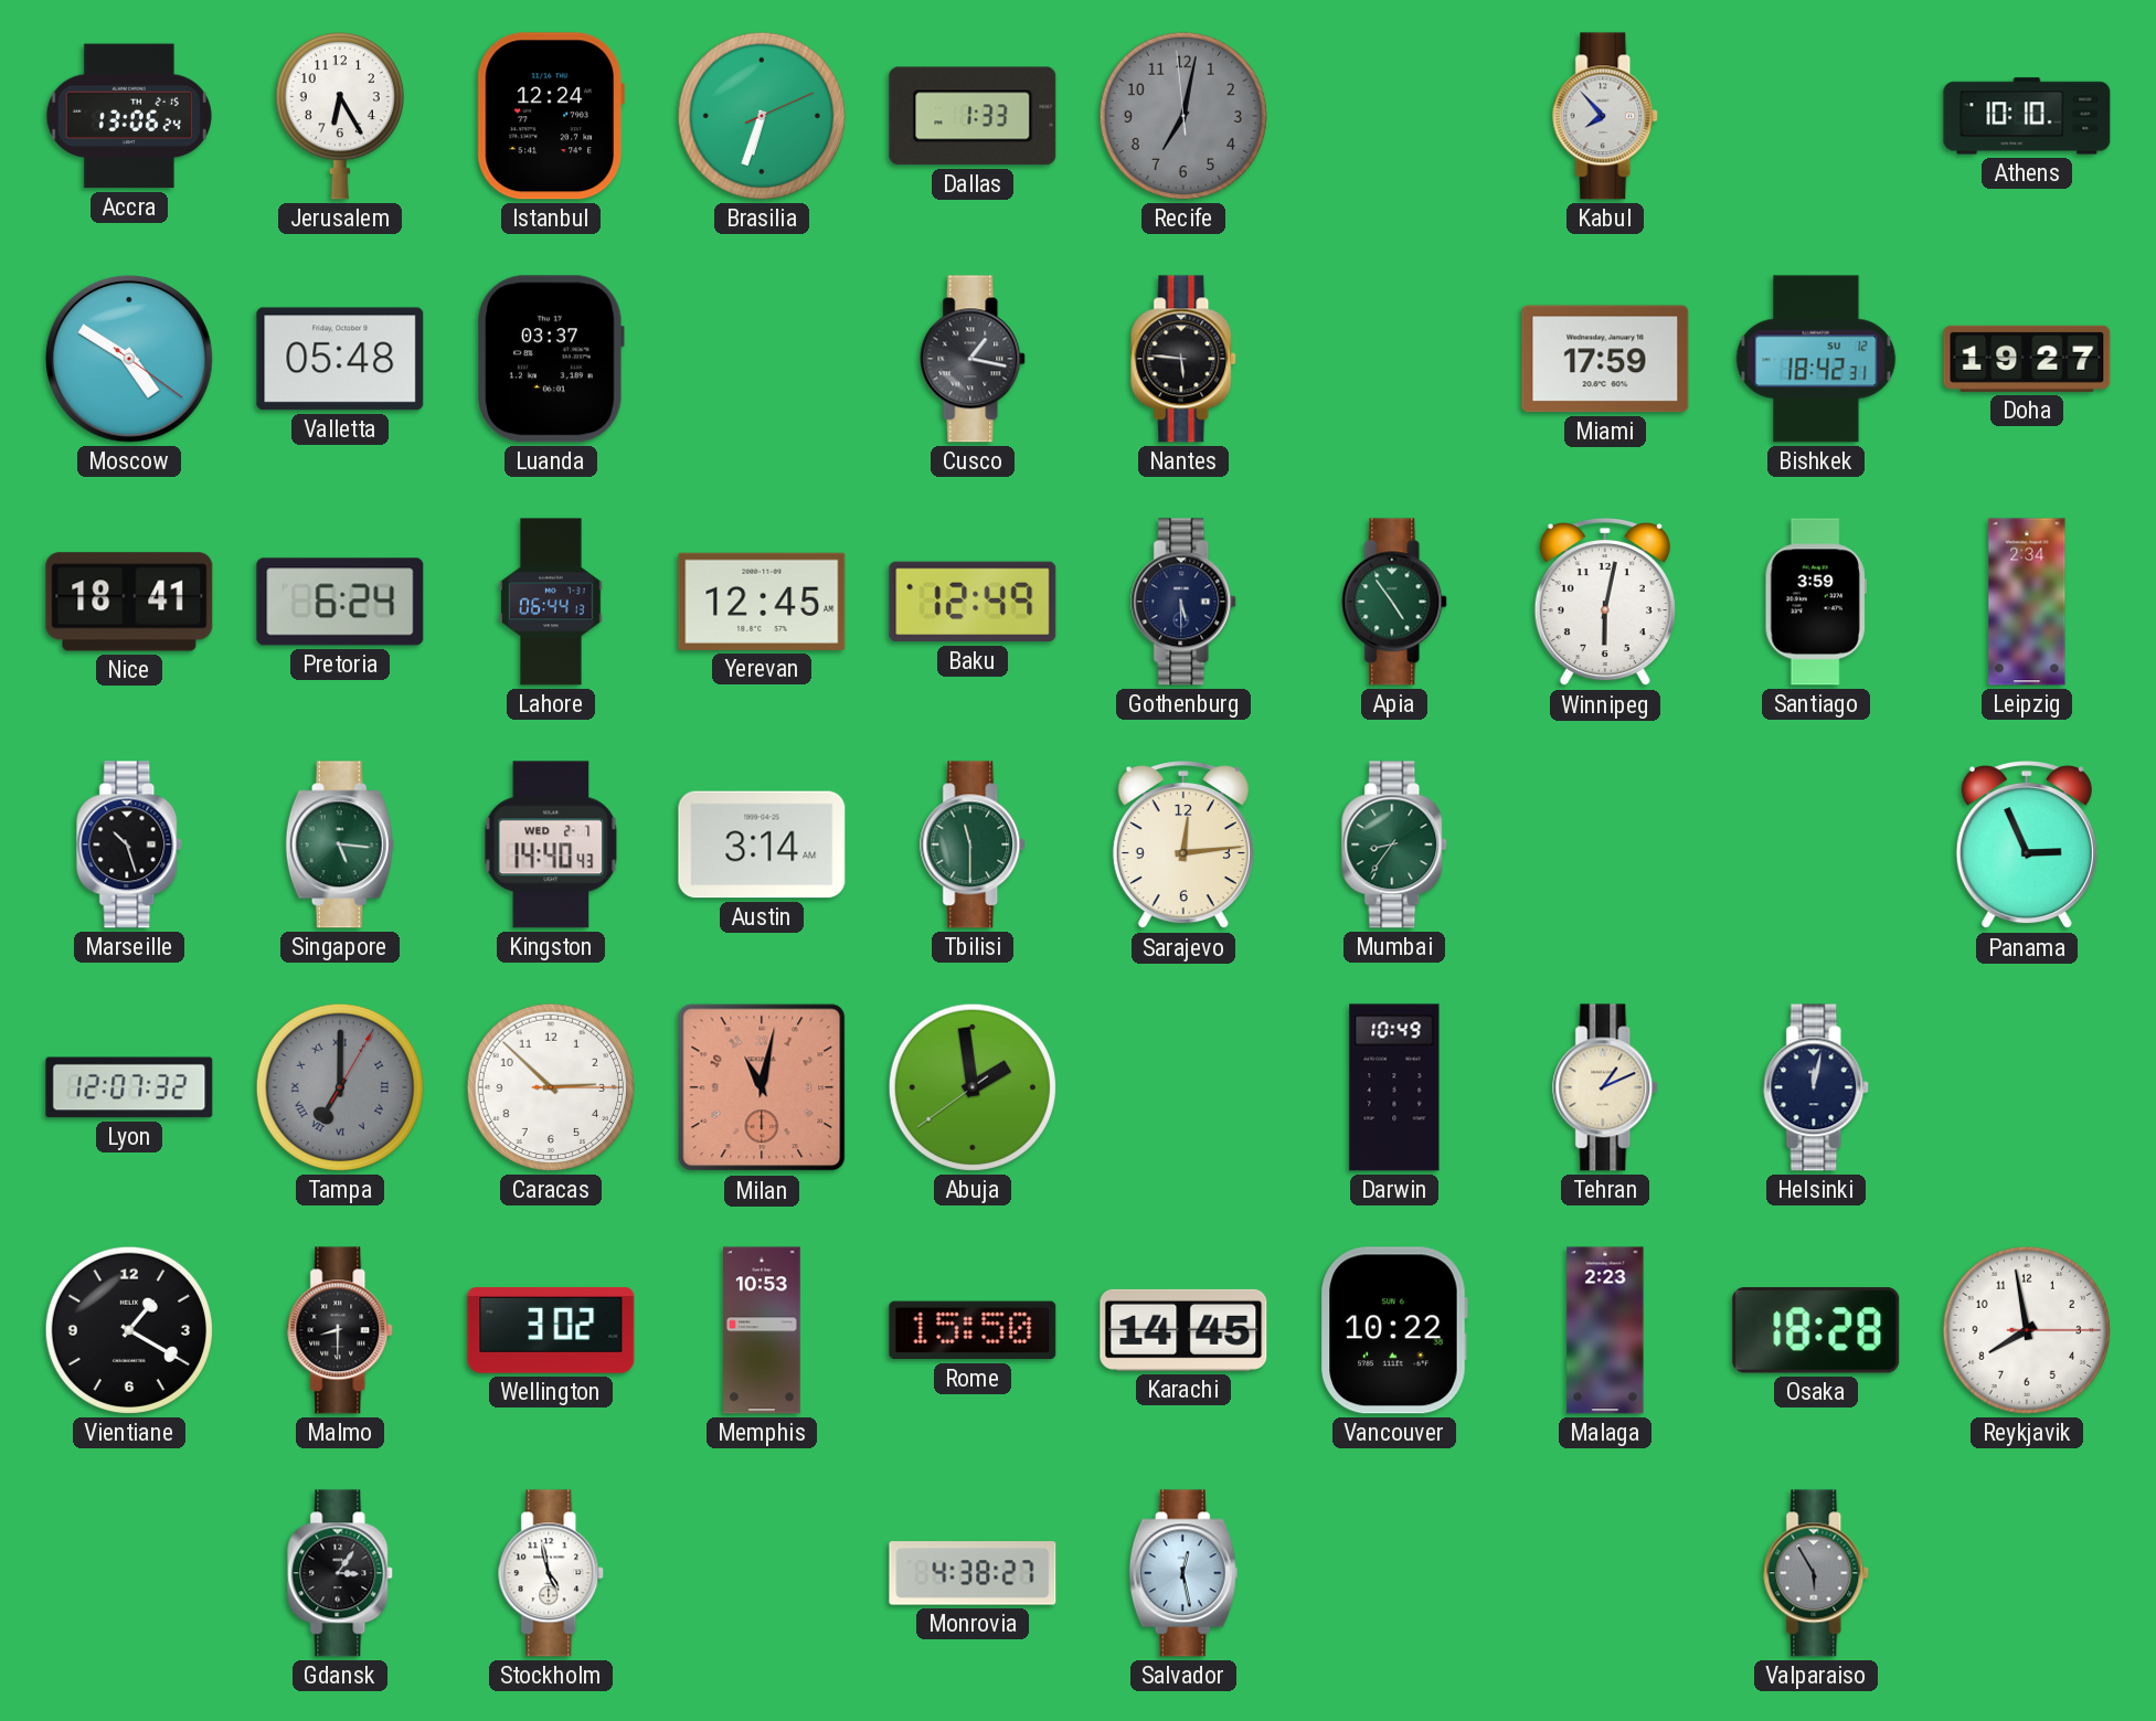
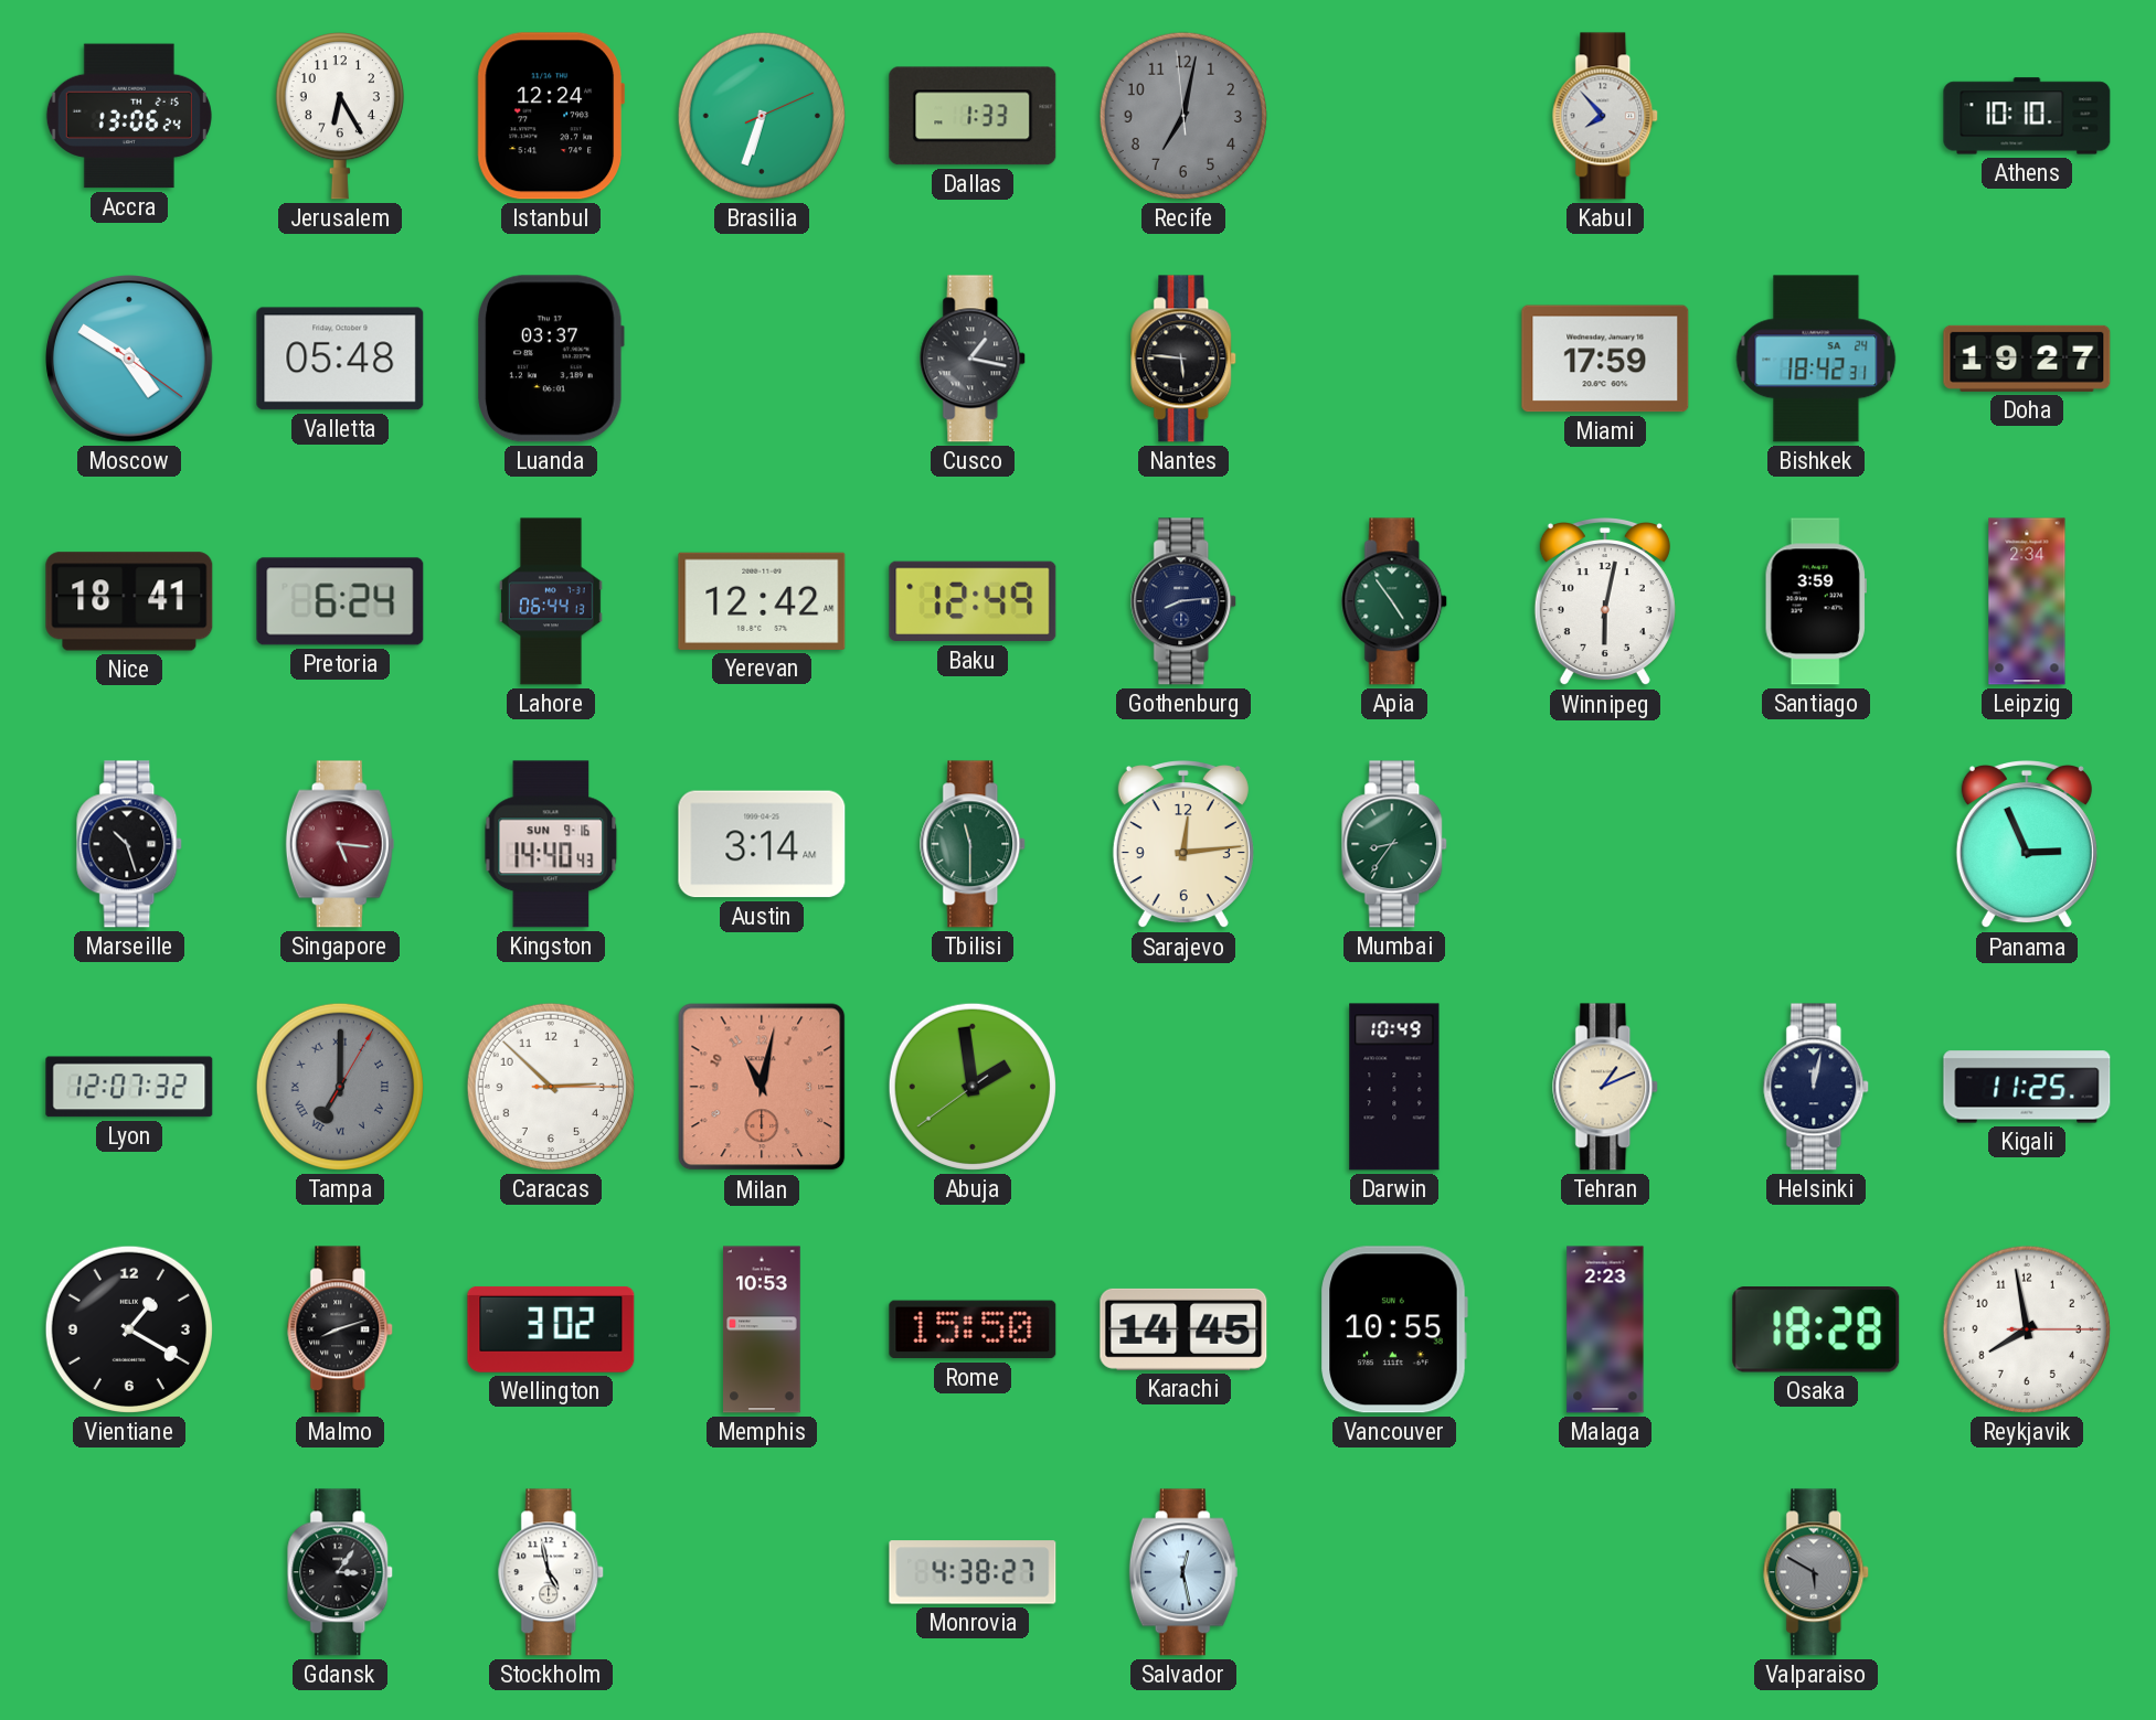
Bishkek date: SU 12 -> SA 24
Yerevan: 12:45 -> 12:42
Gothenburg: 5:30 -> 8:14
Singapore dial: green -> burgundy
Kingston date: WED 2-7 -> SUN 9-16
Kigali: none -> 11:25
Malmo: 8:30 -> 8:12
Vancouver: 10:22 -> 10:55
Valparaiso: 5:55 -> 5:50
